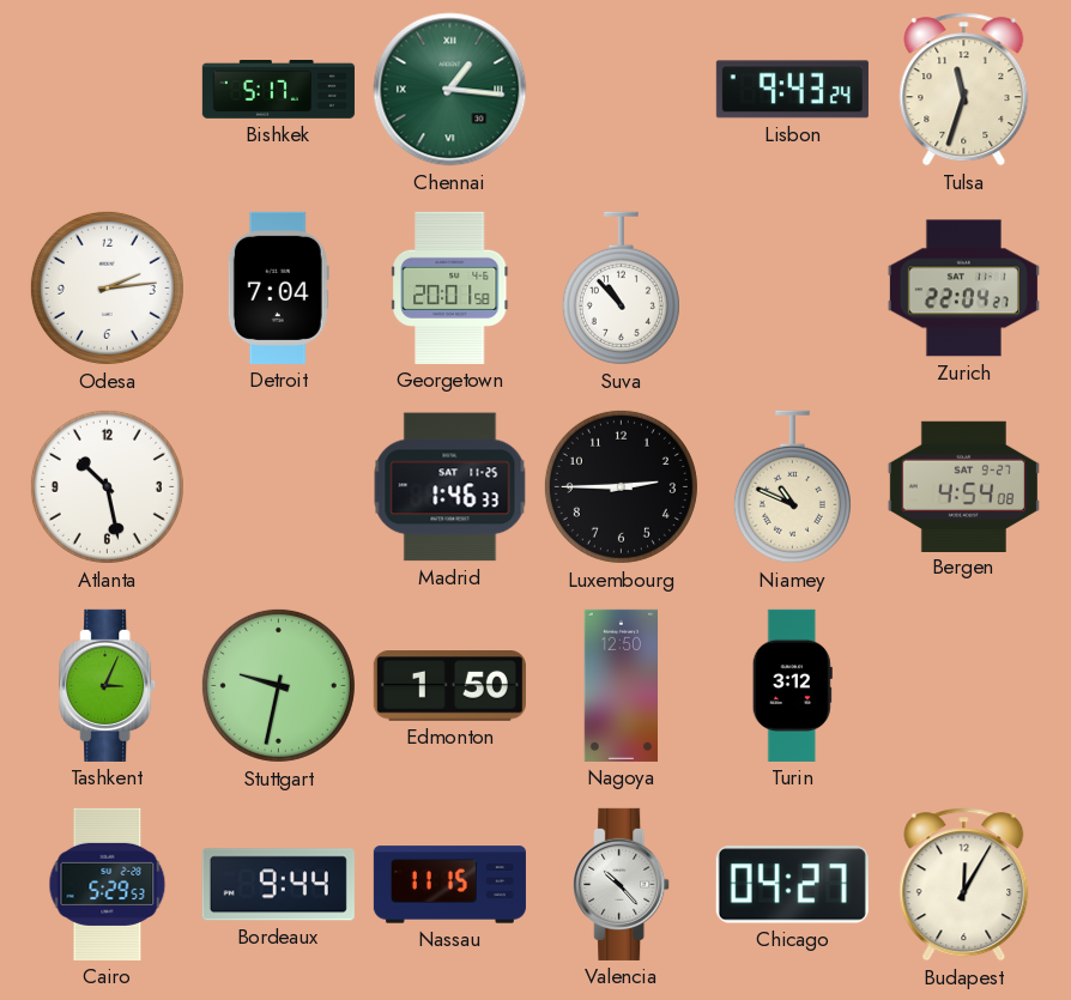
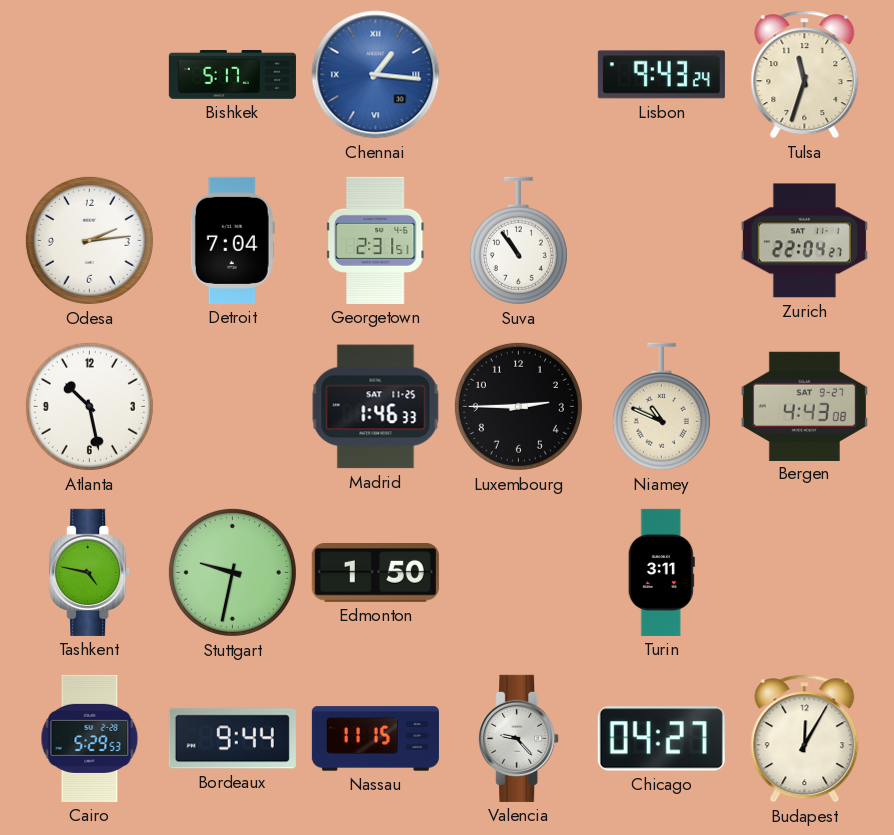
Chennai dial: green -> blue
Georgetown: 20:01 -> 2:31
Suva: 10:53 -> 10:54
Bergen: 4:54 -> 4:43
Tashkent: 3:04 -> 4:47
Nagoya: 12:50 -> none
Turin: 3:12 -> 3:11
Valencia: 10:23 -> 9:23
